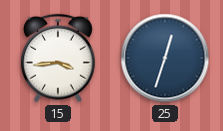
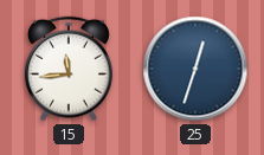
15: 3:44 -> 11:44
